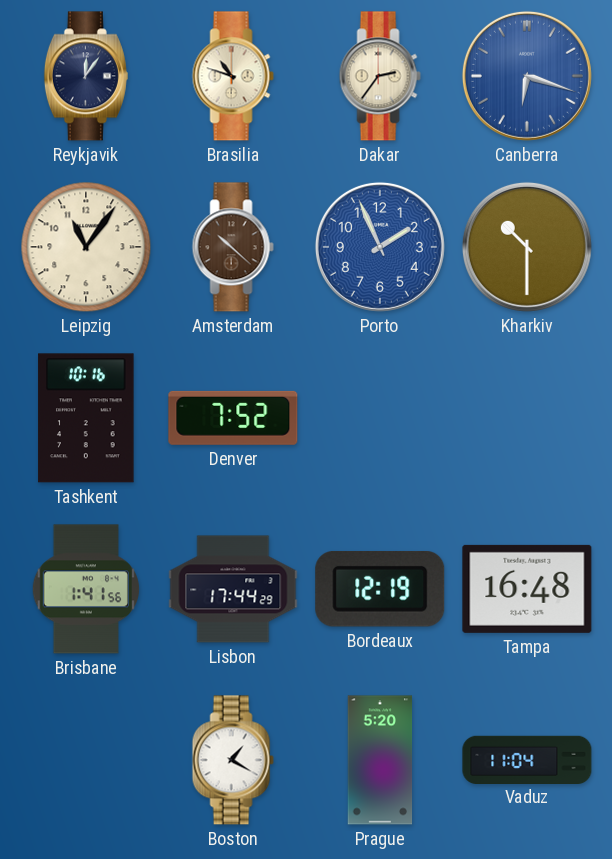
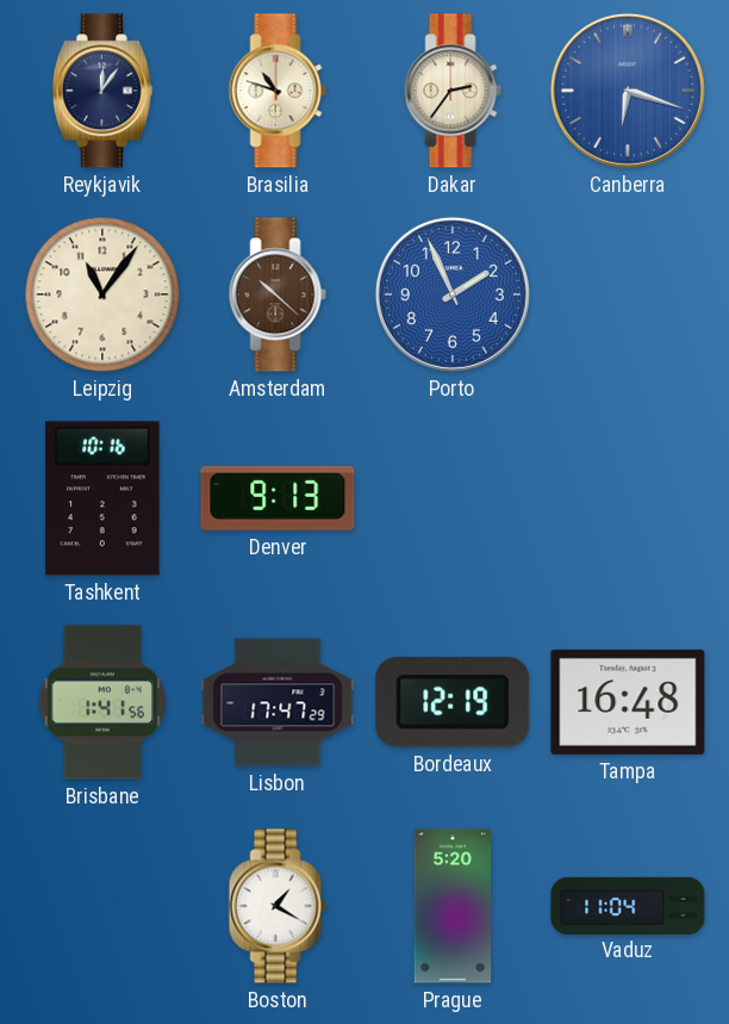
Kharkiv: 10:30 -> none
Denver: 7:52 -> 9:13
Lisbon: 17:44 -> 17:47
